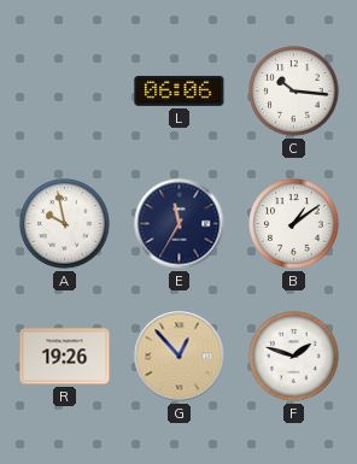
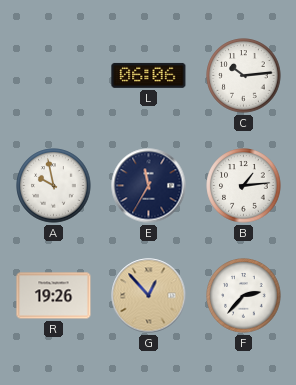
C: 10:16 -> 10:14
B: 1:09 -> 1:14
F: 1:48 -> 2:37
